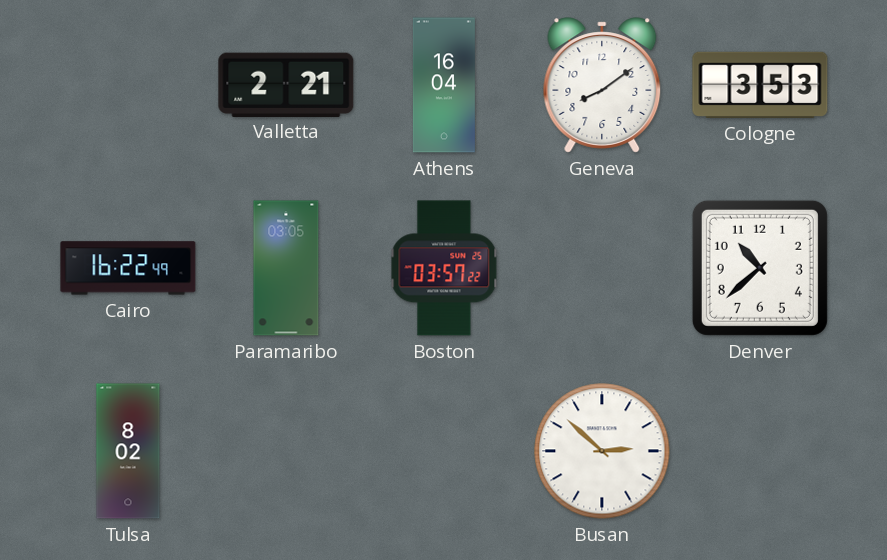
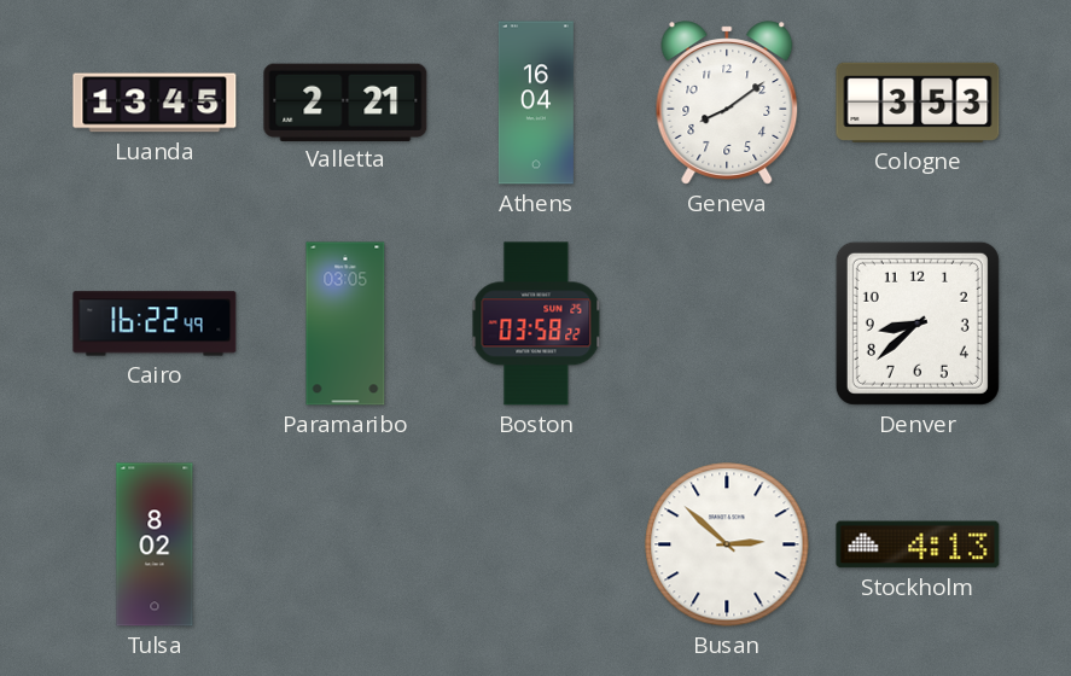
Luanda: none -> 13:45
Boston: 03:57 -> 03:58
Denver: 10:38 -> 8:38
Stockholm: none -> 4:13
